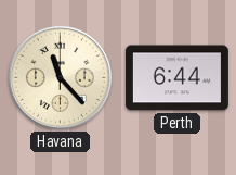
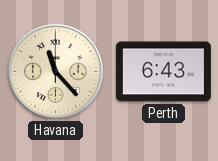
Perth: 6:44 -> 6:43
